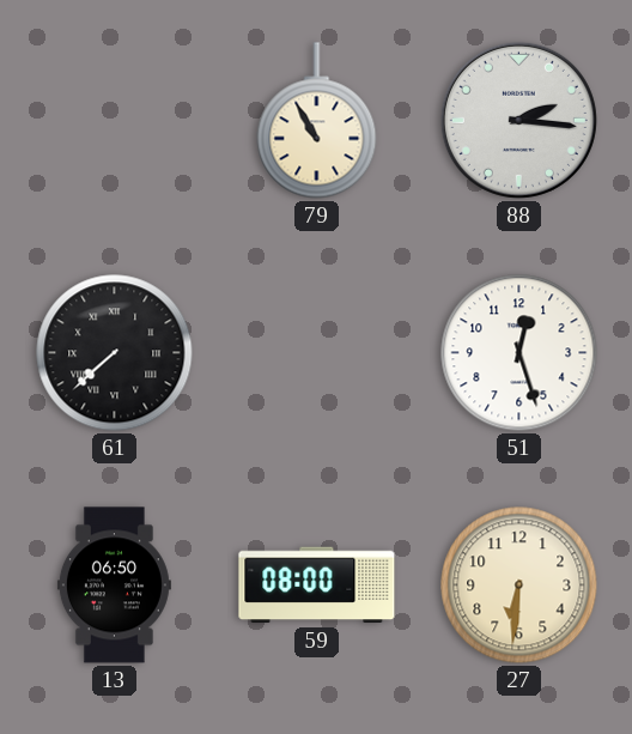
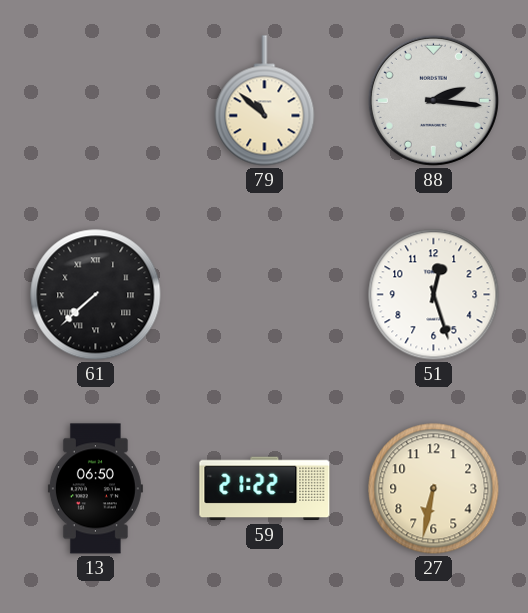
79: 10:55 -> 10:52
59: 08:00 -> 21:22
27: 6:31 -> 6:32
